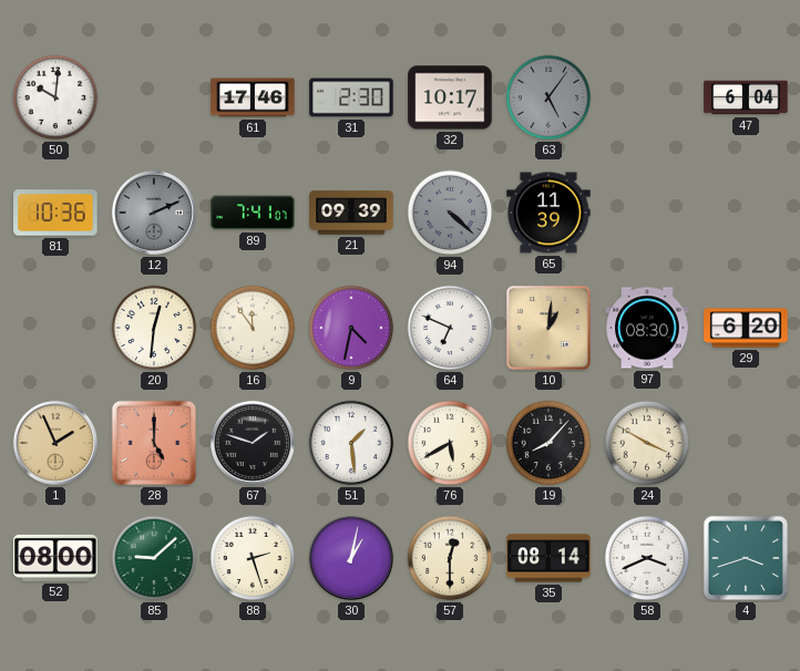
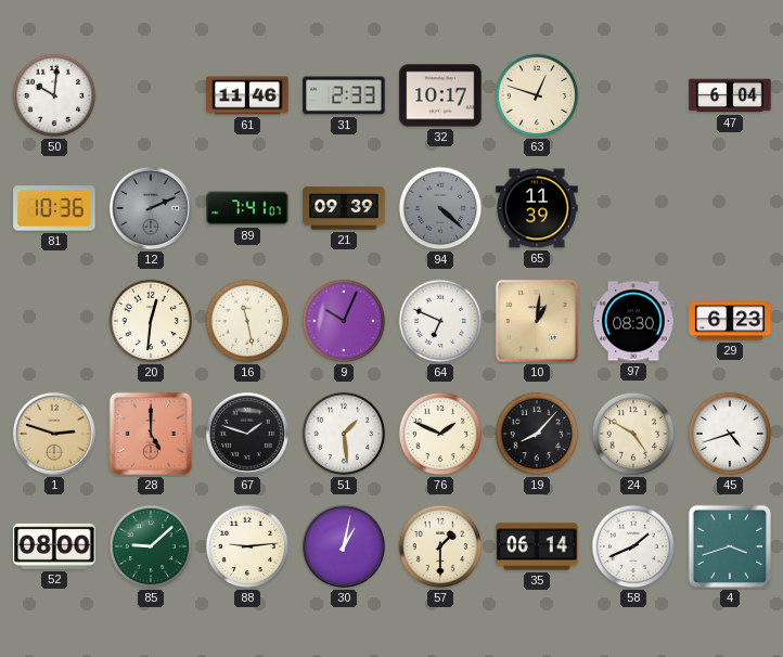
61: 17:46 -> 11:46
31: 2:30 -> 2:33
63: 5:06 -> 12:48
63 dial: grey -> cream
16: 11:54 -> 11:28
9: 4:32 -> 10:04
29: 6:20 -> 6:23
1: 1:56 -> 2:48
76: 5:40 -> 1:49
24: 3:50 -> 4:50
45: none -> 4:42
88: 2:27 -> 9:14
57: 12:30 -> 1:30
35: 08:14 -> 06:14
58: 3:41 -> 1:41
